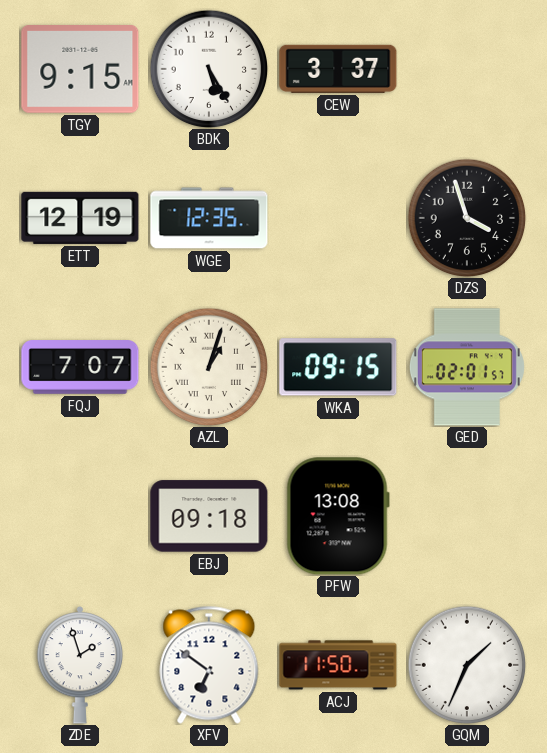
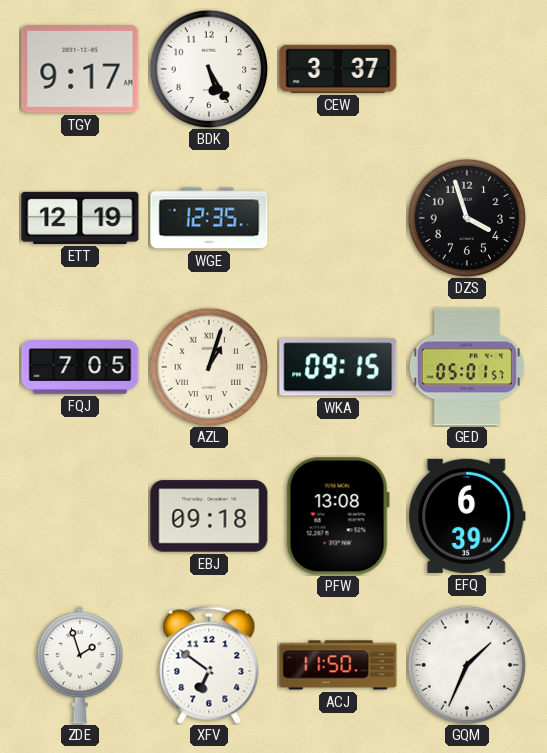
TGY: 9:15 -> 9:17
FQJ: 7:07 -> 7:05
GED: 02:01 -> 05:01
EFQ: none -> 6:39
